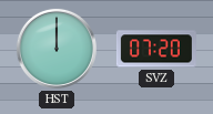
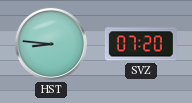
HST: 12:00 -> 8:46
